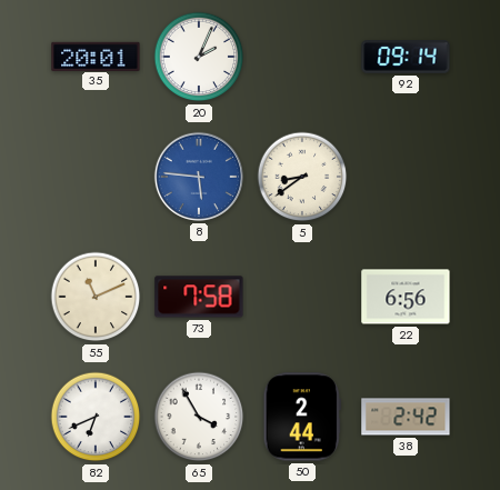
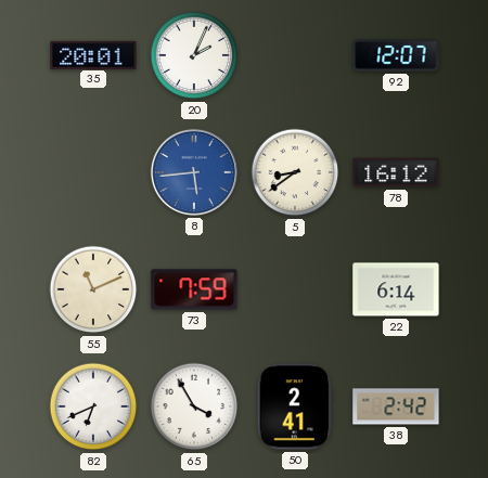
92: 09:14 -> 12:07
8: 5:46 -> 5:44
78: none -> 16:12
73: 7:58 -> 7:59
22: 6:56 -> 6:14
50: 2:44 -> 2:41
